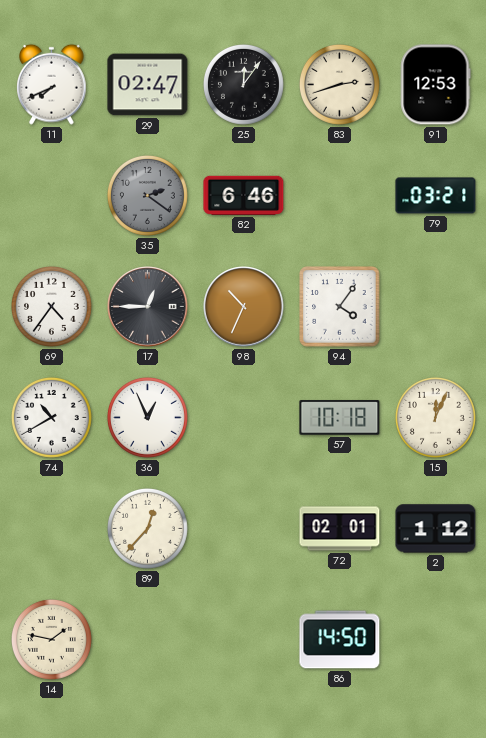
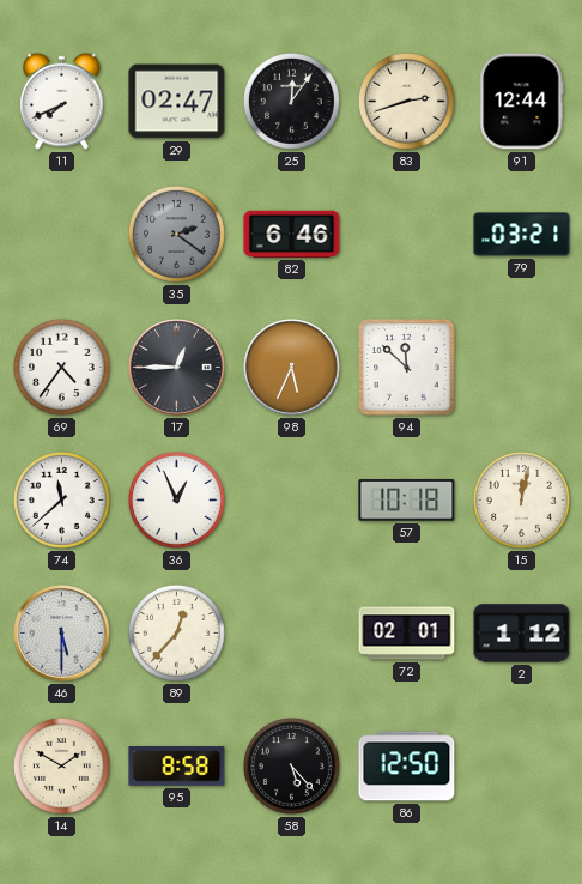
91: 12:53 -> 12:44
98: 10:34 -> 5:34
94: 4:06 -> 11:52
74: 10:40 -> 11:38
15: 12:04 -> 12:02
46: none -> 5:30
14: 1:47 -> 1:50
95: none -> 8:58
58: none -> 5:23
86: 14:50 -> 12:50
